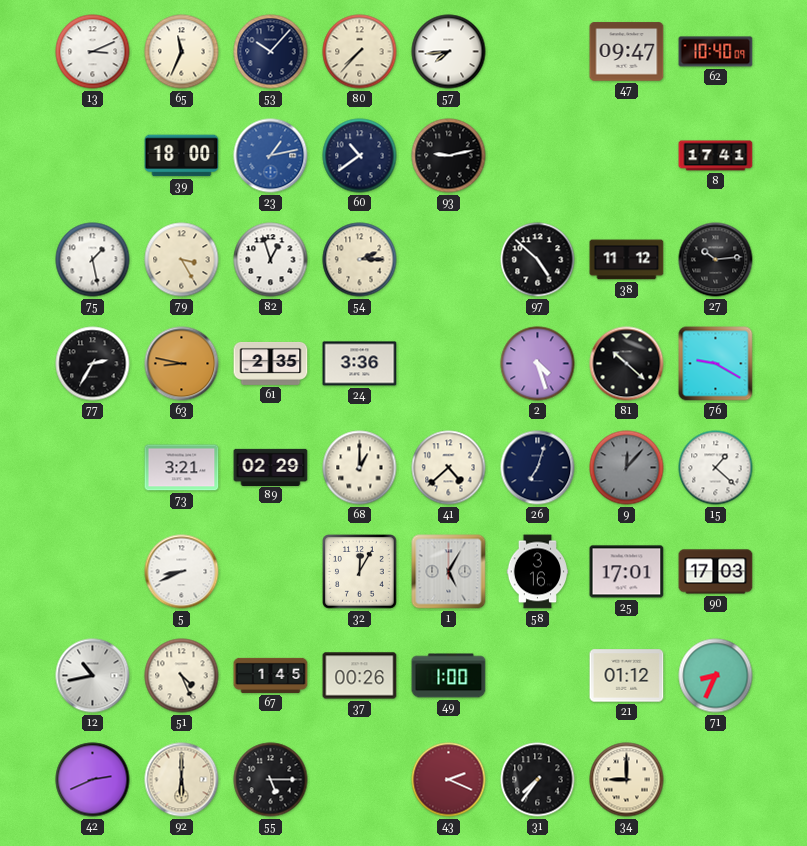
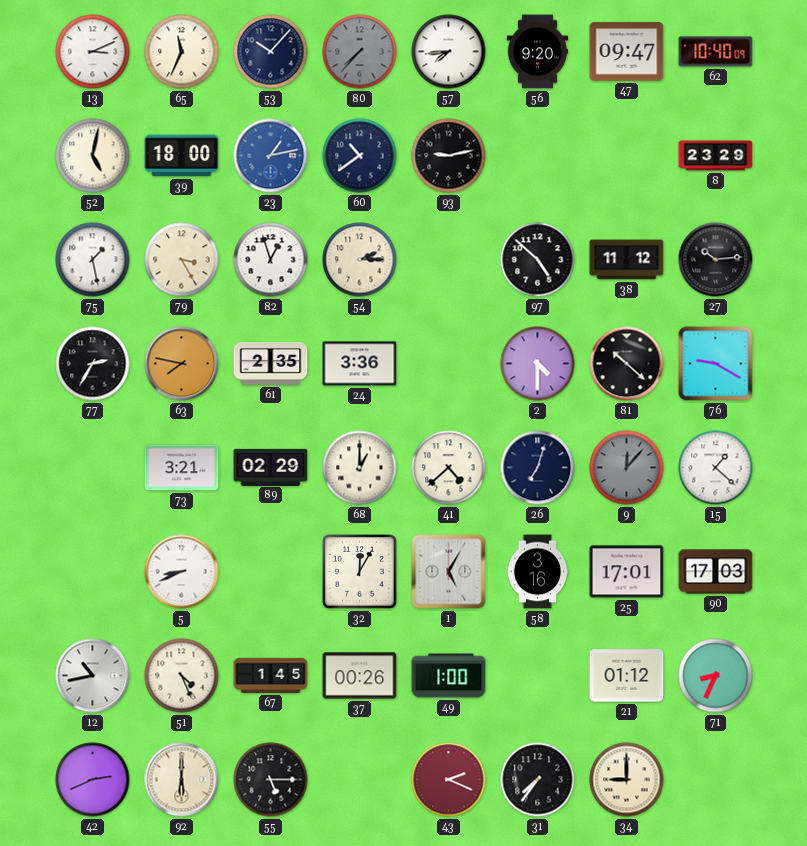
80 dial: cream -> grey
56: none -> 9:20
52: none -> 5:02
8: 17:41 -> 23:29
63: 8:47 -> 7:47
2: 4:27 -> 4:30
